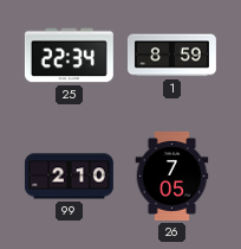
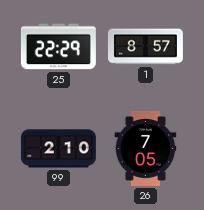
25: 22:34 -> 22:29
1: 8:59 -> 8:57
